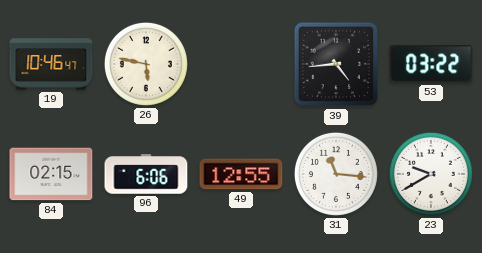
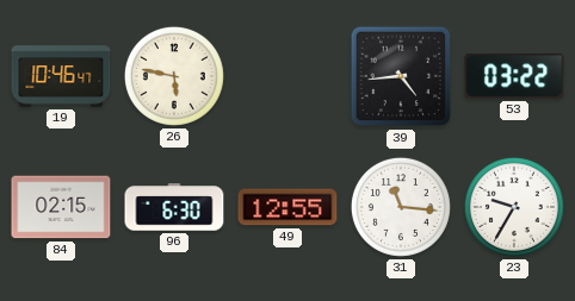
96: 6:06 -> 6:30
23: 9:40 -> 9:35
